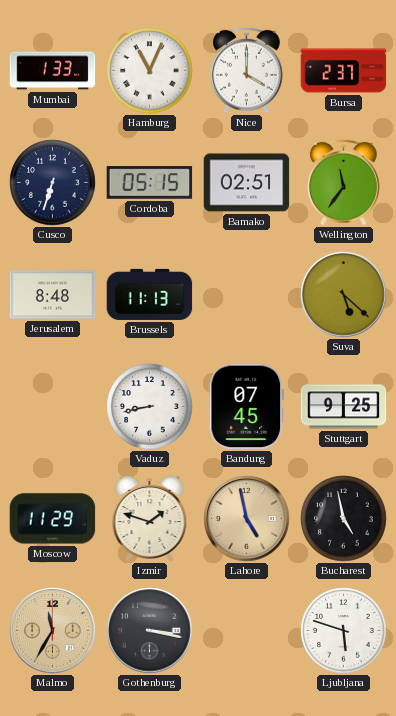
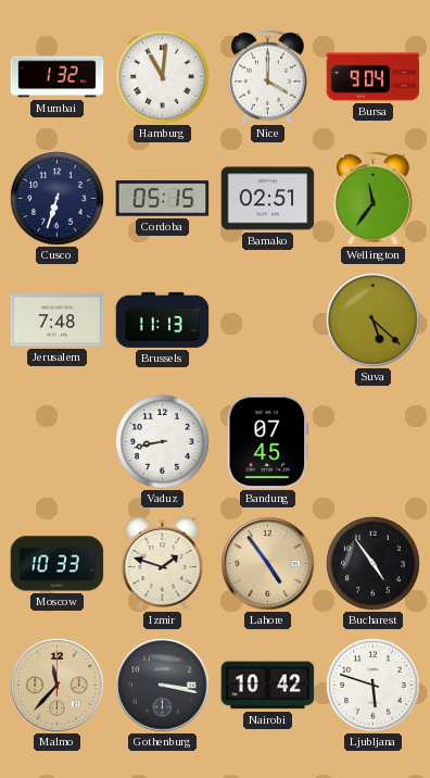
Mumbai: 1:33 -> 1:32
Hamburg: 11:04 -> 11:01
Bursa: 2:37 -> 9:04
Jerusalem: 8:48 -> 7:48
Stuttgart: 9:25 -> none
Moscow: 11:29 -> 10:33
Lahore: 4:58 -> 4:54
Bucharest: 4:58 -> 4:54
Malmo: 11:35 -> 11:37
Nairobi: none -> 10:42
